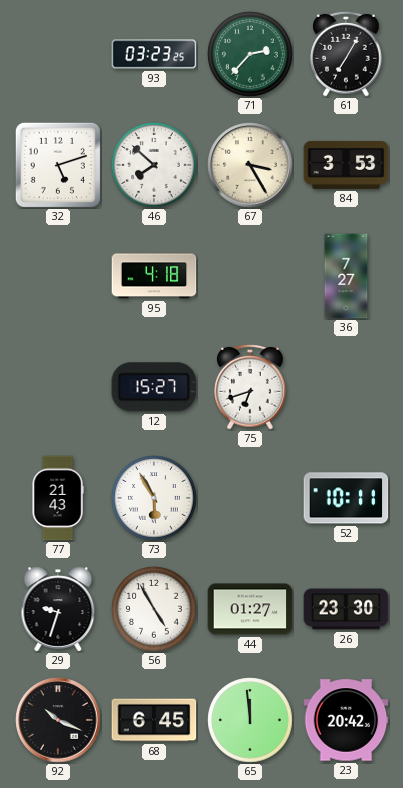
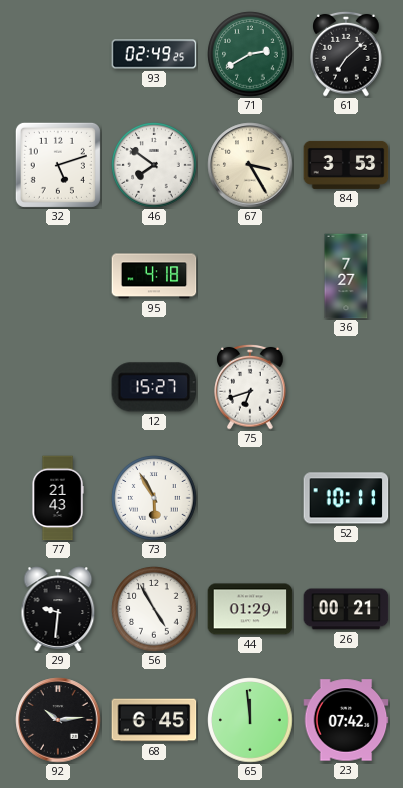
93: 03:23 -> 02:49
71: 2:37 -> 2:40
61: 7:05 -> 7:08
46: 7:52 -> 7:51
29: 9:33 -> 9:31
44: 01:27 -> 01:29
26: 23:30 -> 00:21
92: 10:19 -> 10:14
23: 20:42 -> 07:42
